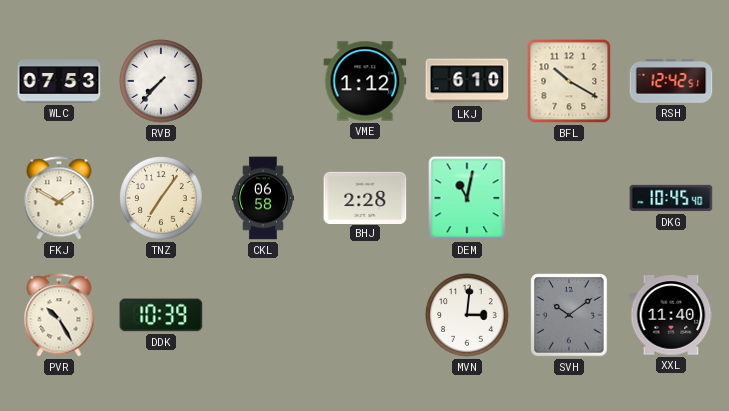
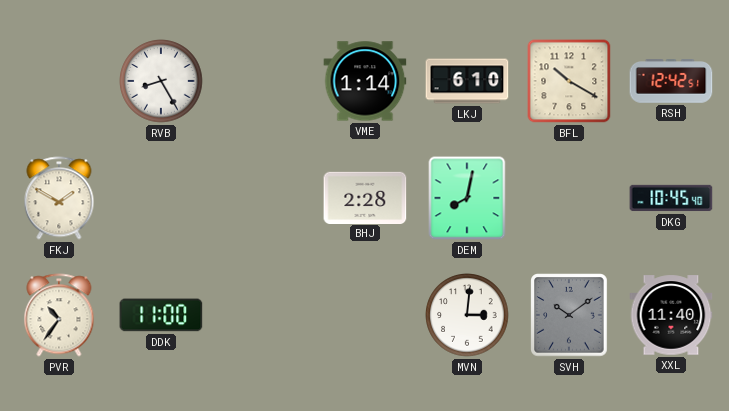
WLC: 07:53 -> none
RVB: 7:37 -> 8:25
VME: 1:12 -> 1:14
TNZ: 7:06 -> none
CKL: 06:58 -> none
DEM: 11:02 -> 8:02
PVR: 10:25 -> 10:36
DDK: 10:39 -> 11:00
